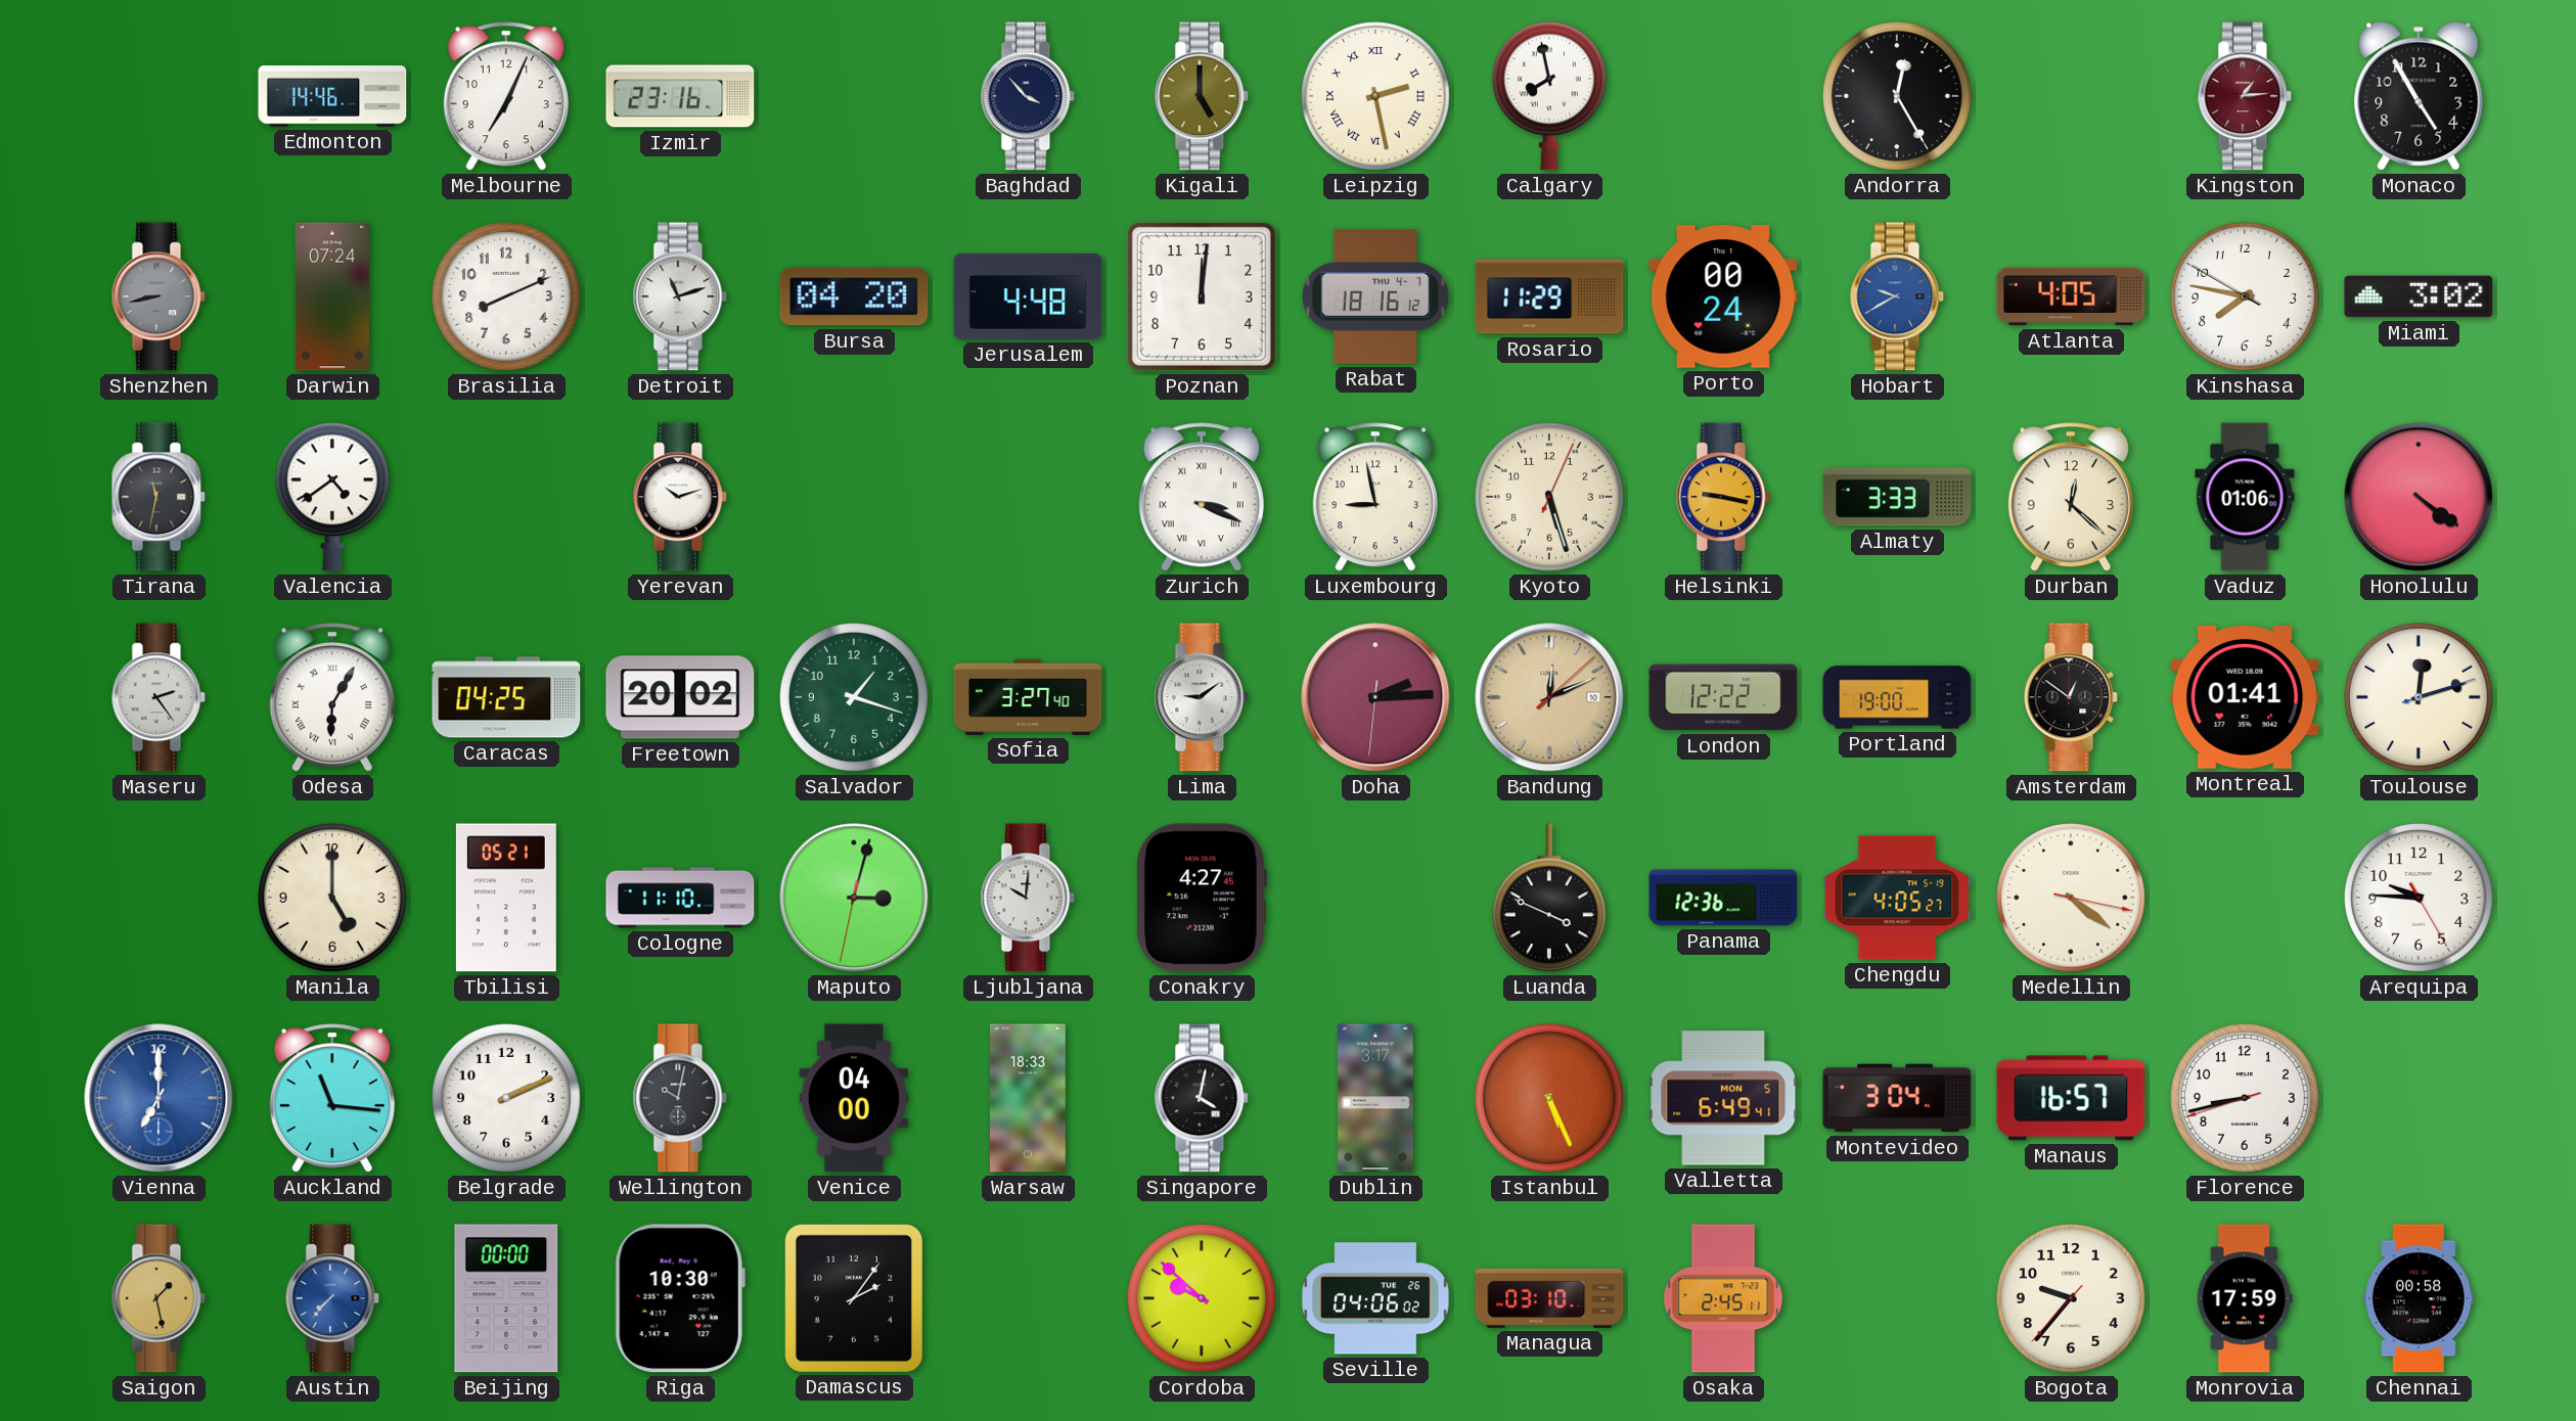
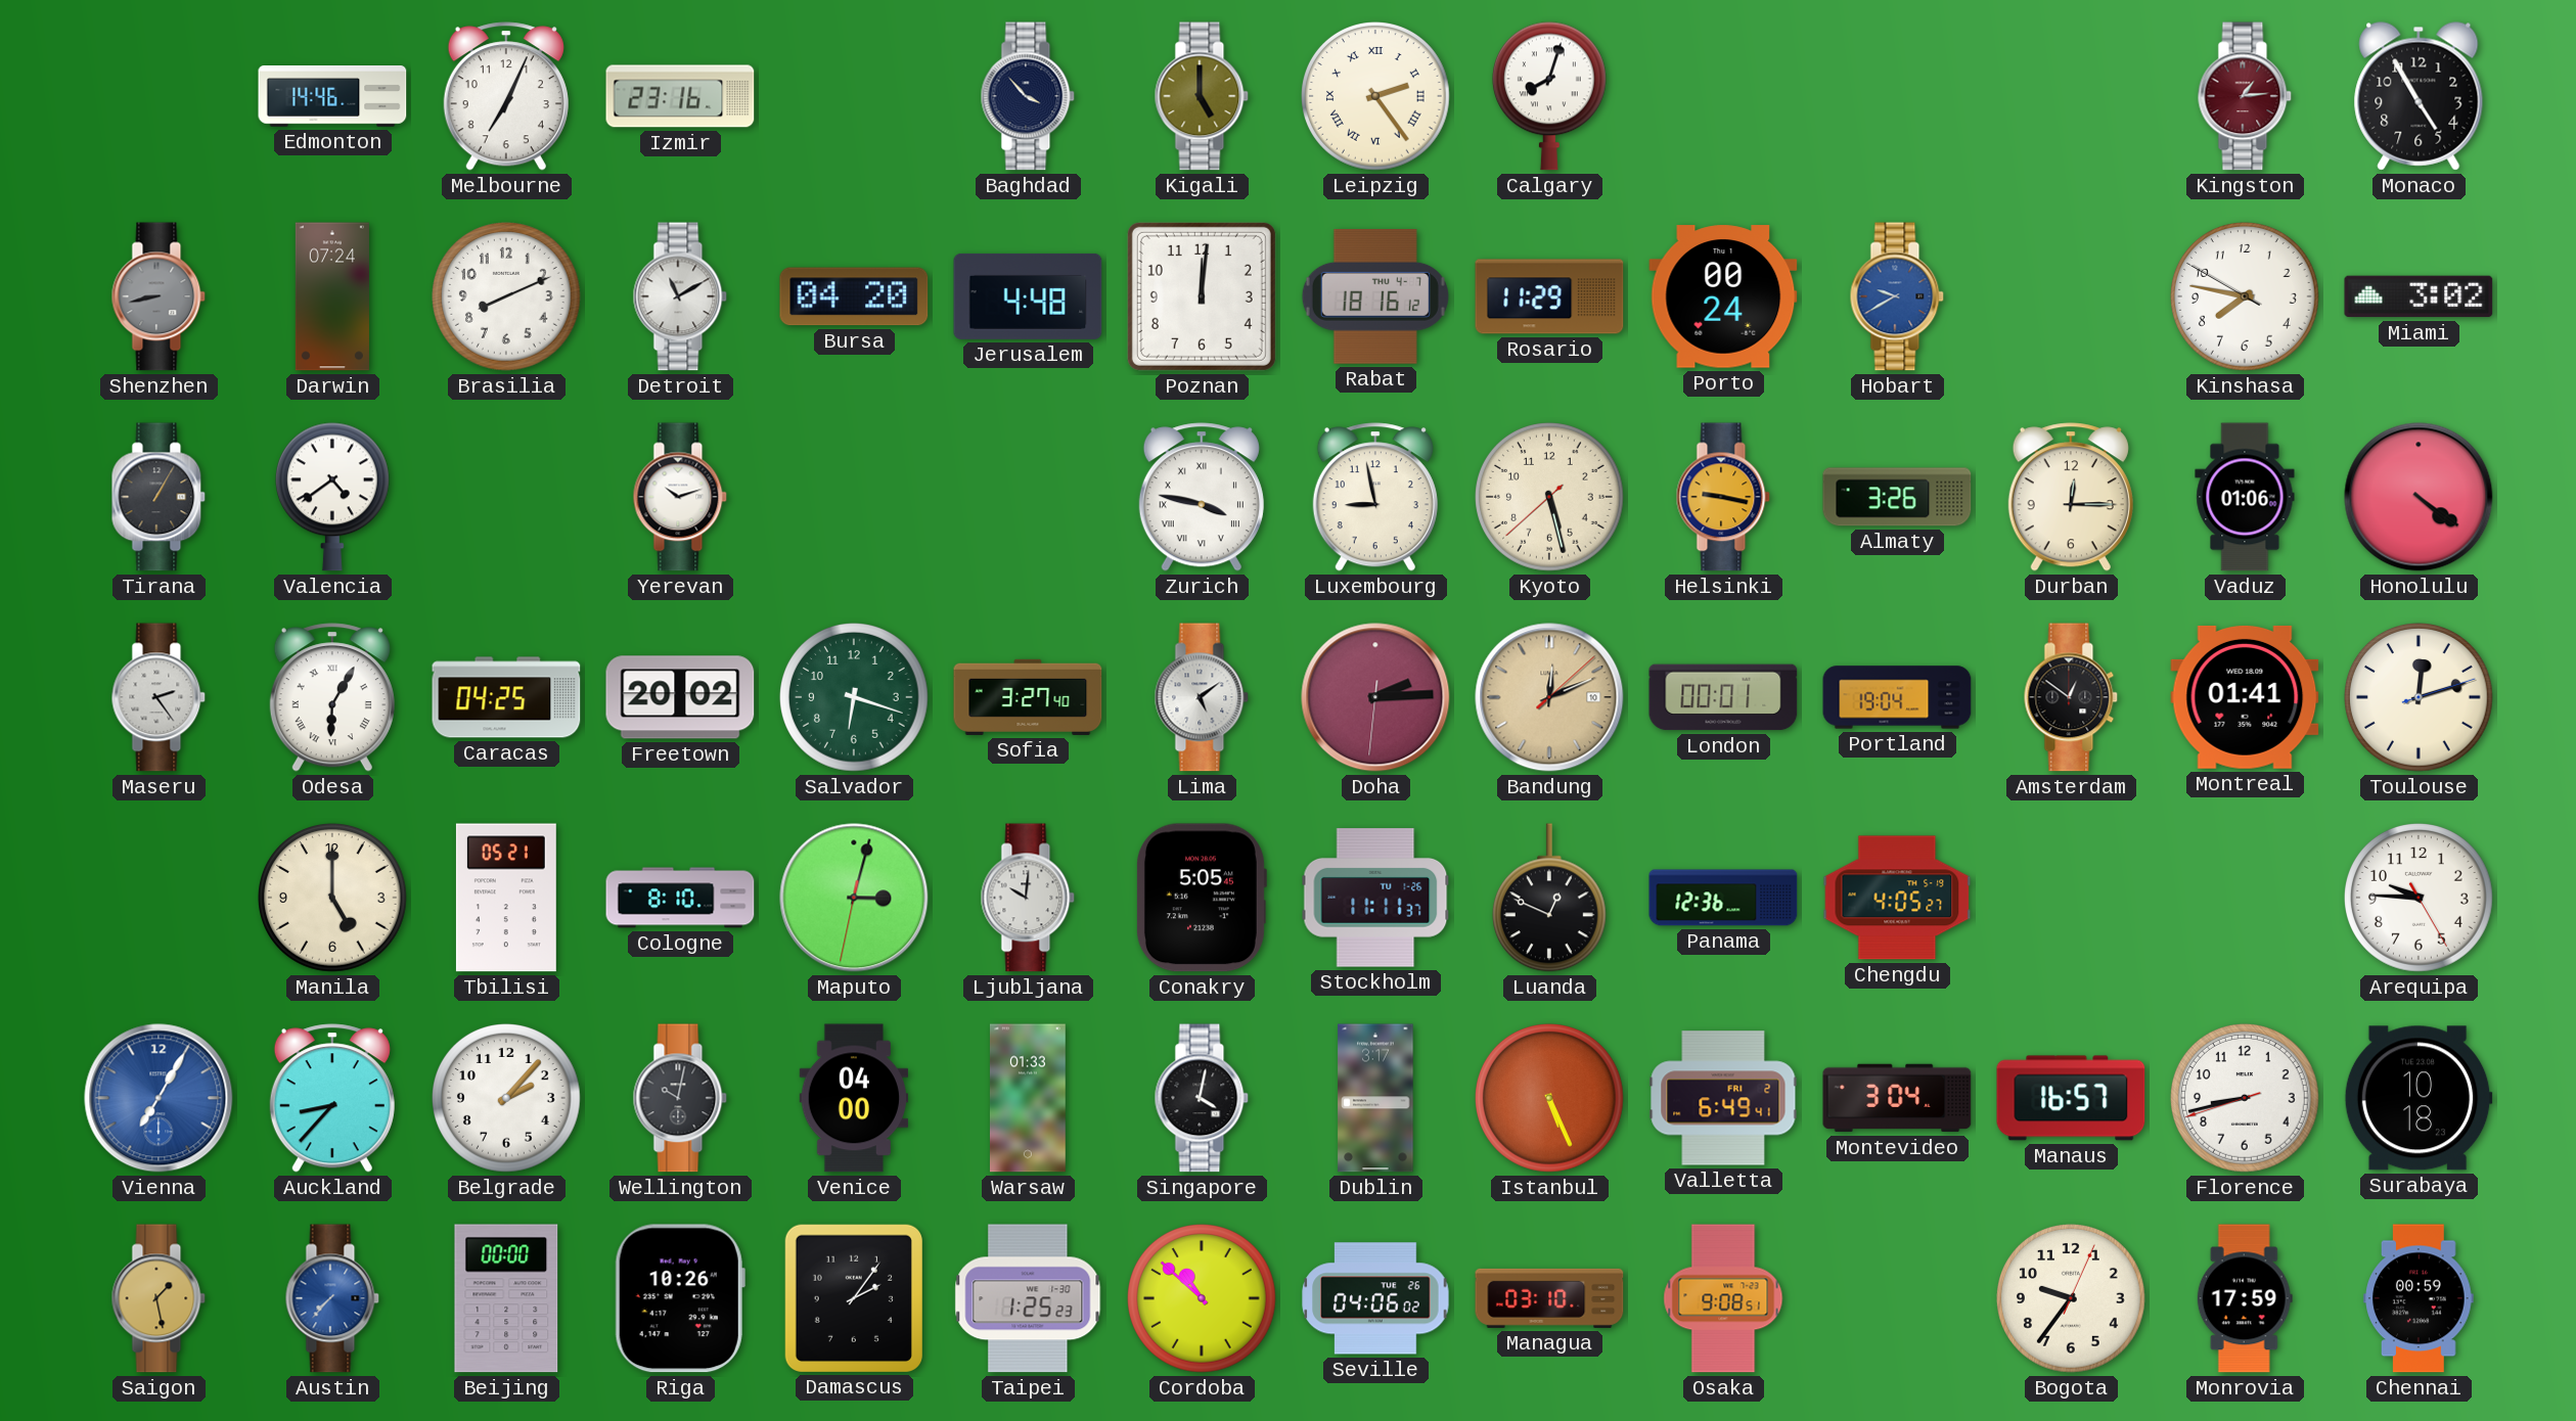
Leipzig: 2:28 -> 2:24
Calgary: 7:58 -> 8:03
Andorra: 12:25 -> none
Detroit: 11:12 -> 11:10
Atlanta: 4:05 -> none
Tirana: 11:32 -> 1:05
Zurich: 3:19 -> 3:47
Kyoto: 5:27:04 -> 5:27:38
Almaty: 3:33 -> 3:26
Durban: 12:22 -> 12:15
Salvador: 1:18 -> 6:18
Lima: 9:09 -> 5:09
London: 12:22 -> 00:01
Portland: 19:00 -> 19:04
Cologne: 11:10 -> 8:10
Conakry: 4:27 -> 5:05
Stockholm: none -> 11:11
Luanda: 3:49 -> 12:49
Medellin: 4:21 -> none
Vienna: 7:00 -> 7:05
Auckland: 11:16 -> 8:37
Belgrade: 2:11 -> 2:07
Warsaw: 18:33 -> 01:33
Valletta date: MON 5 -> FRI 2
Surabaya: none -> 10:18
Riga: 10:30 -> 10:26
Taipei: none -> 1:25
Cordoba: 9:52 -> 10:52
Osaka: 2:45 -> 9:08
Bogota: 9:36:37 -> 9:36:04
Chennai: 00:58 -> 00:59
